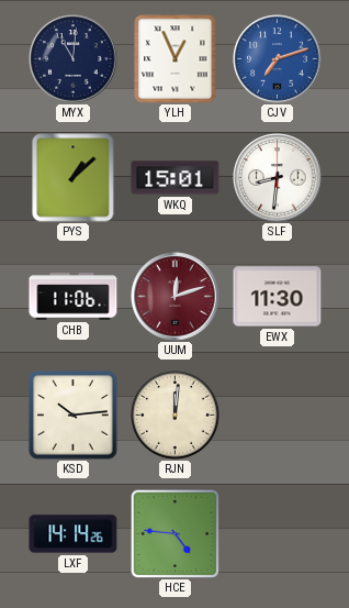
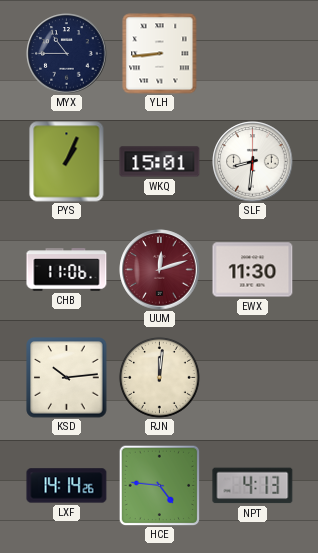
MYX: 11:01 -> 10:45
YLH: 12:56 -> 8:44
CJV: 7:12 -> none
PYS: 1:08 -> 1:04
NPT: none -> 4:13
